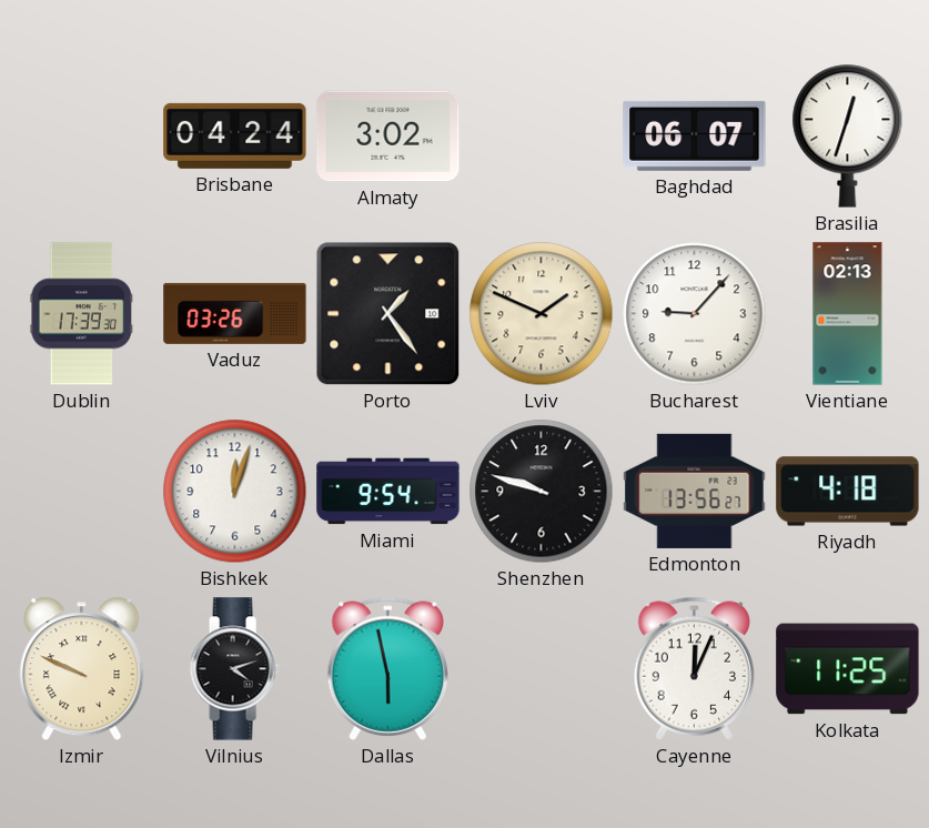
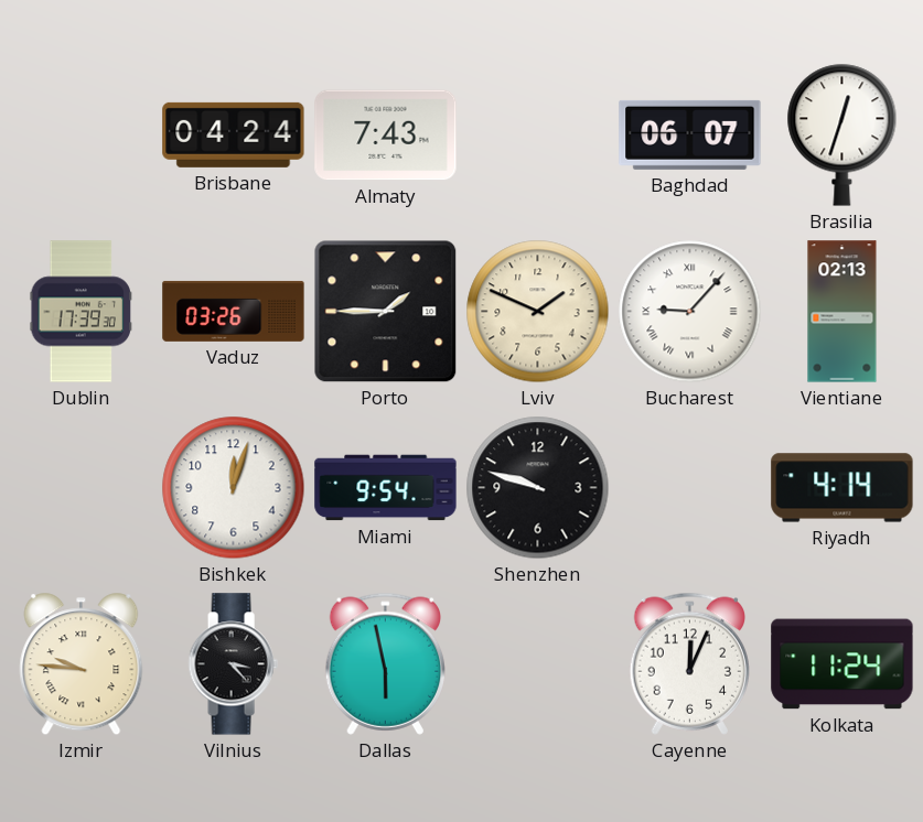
Almaty: 3:02 -> 7:43
Porto: 1:24 -> 1:45
Bucharest numerals: Arabic -> Roman
Edmonton: 13:56 -> none
Riyadh: 4:18 -> 4:14
Izmir: 9:49 -> 9:46
Vilnius: 4:12 -> 3:23
Kolkata: 11:25 -> 11:24
